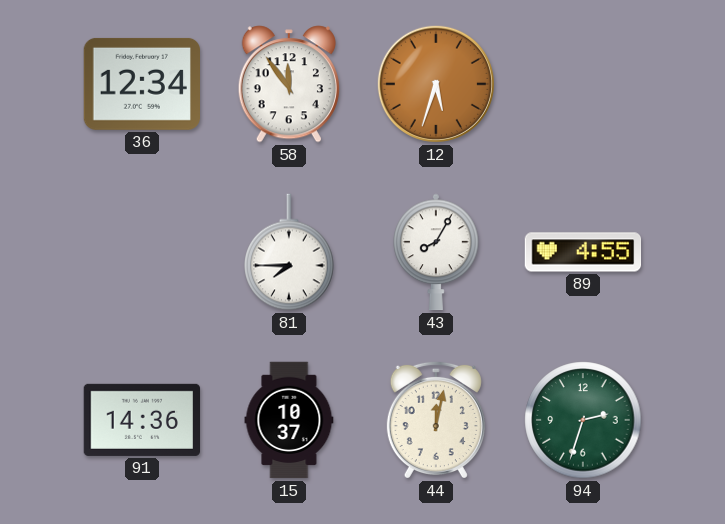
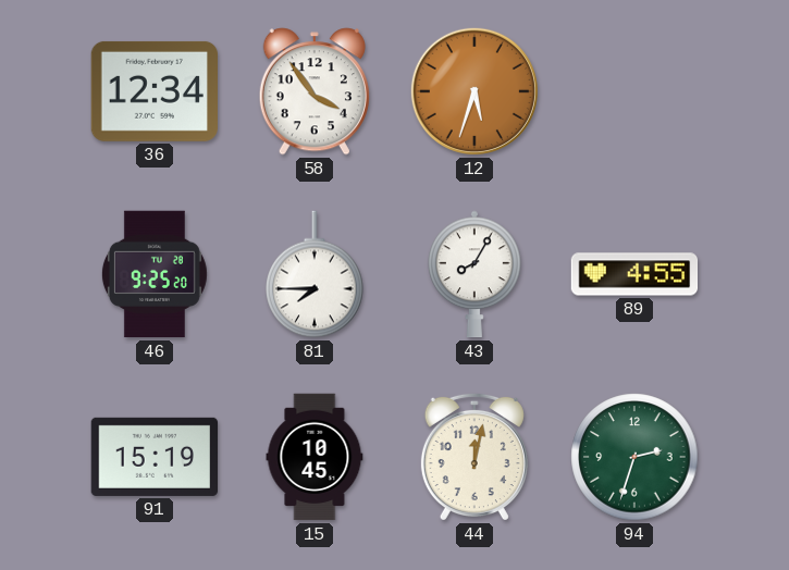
58: 11:54 -> 3:54
46: none -> 9:25
91: 14:36 -> 15:19
15: 10:37 -> 10:45
